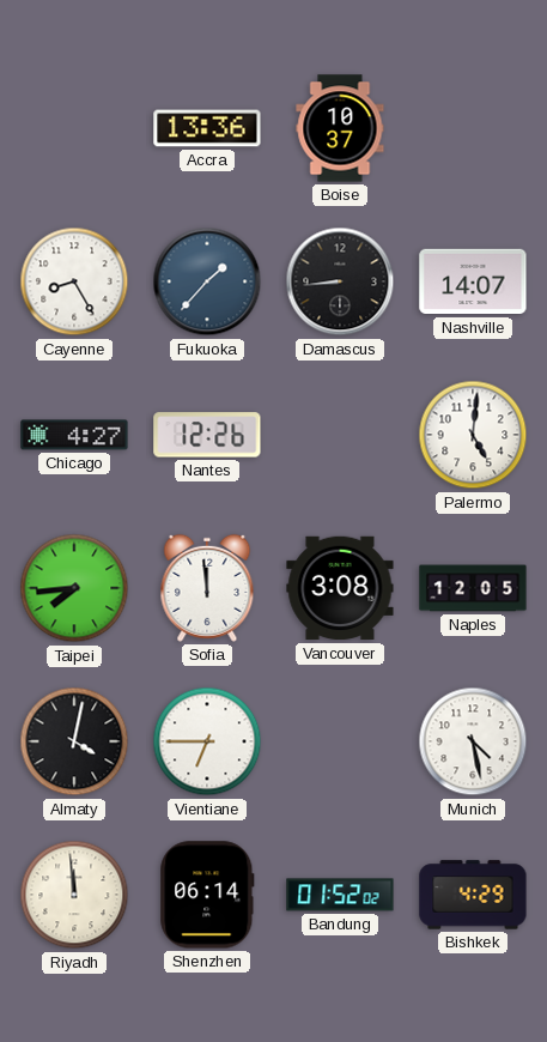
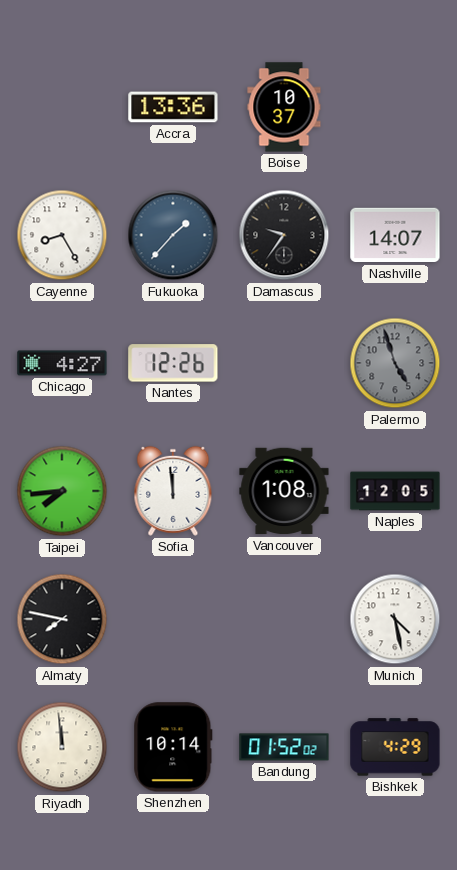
Damascus: 8:44 -> 9:36
Palermo: 5:01 -> 4:57
Palermo dial: white -> grey
Vancouver: 3:08 -> 1:08
Almaty: 4:02 -> 7:47
Vientiane: 6:45 -> none
Shenzhen: 06:14 -> 10:14
